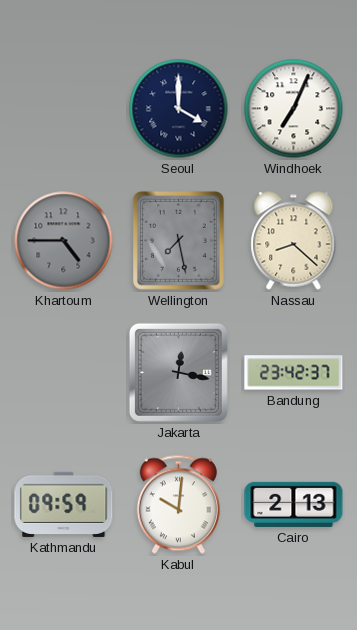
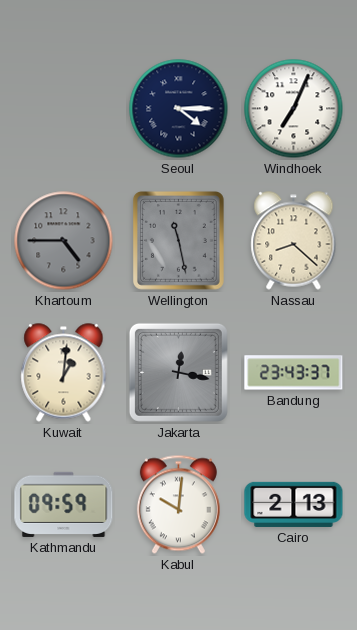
Seoul: 4:00 -> 4:15
Wellington: 7:28 -> 11:28
Kuwait: none -> 1:01
Bandung: 23:42 -> 23:43
